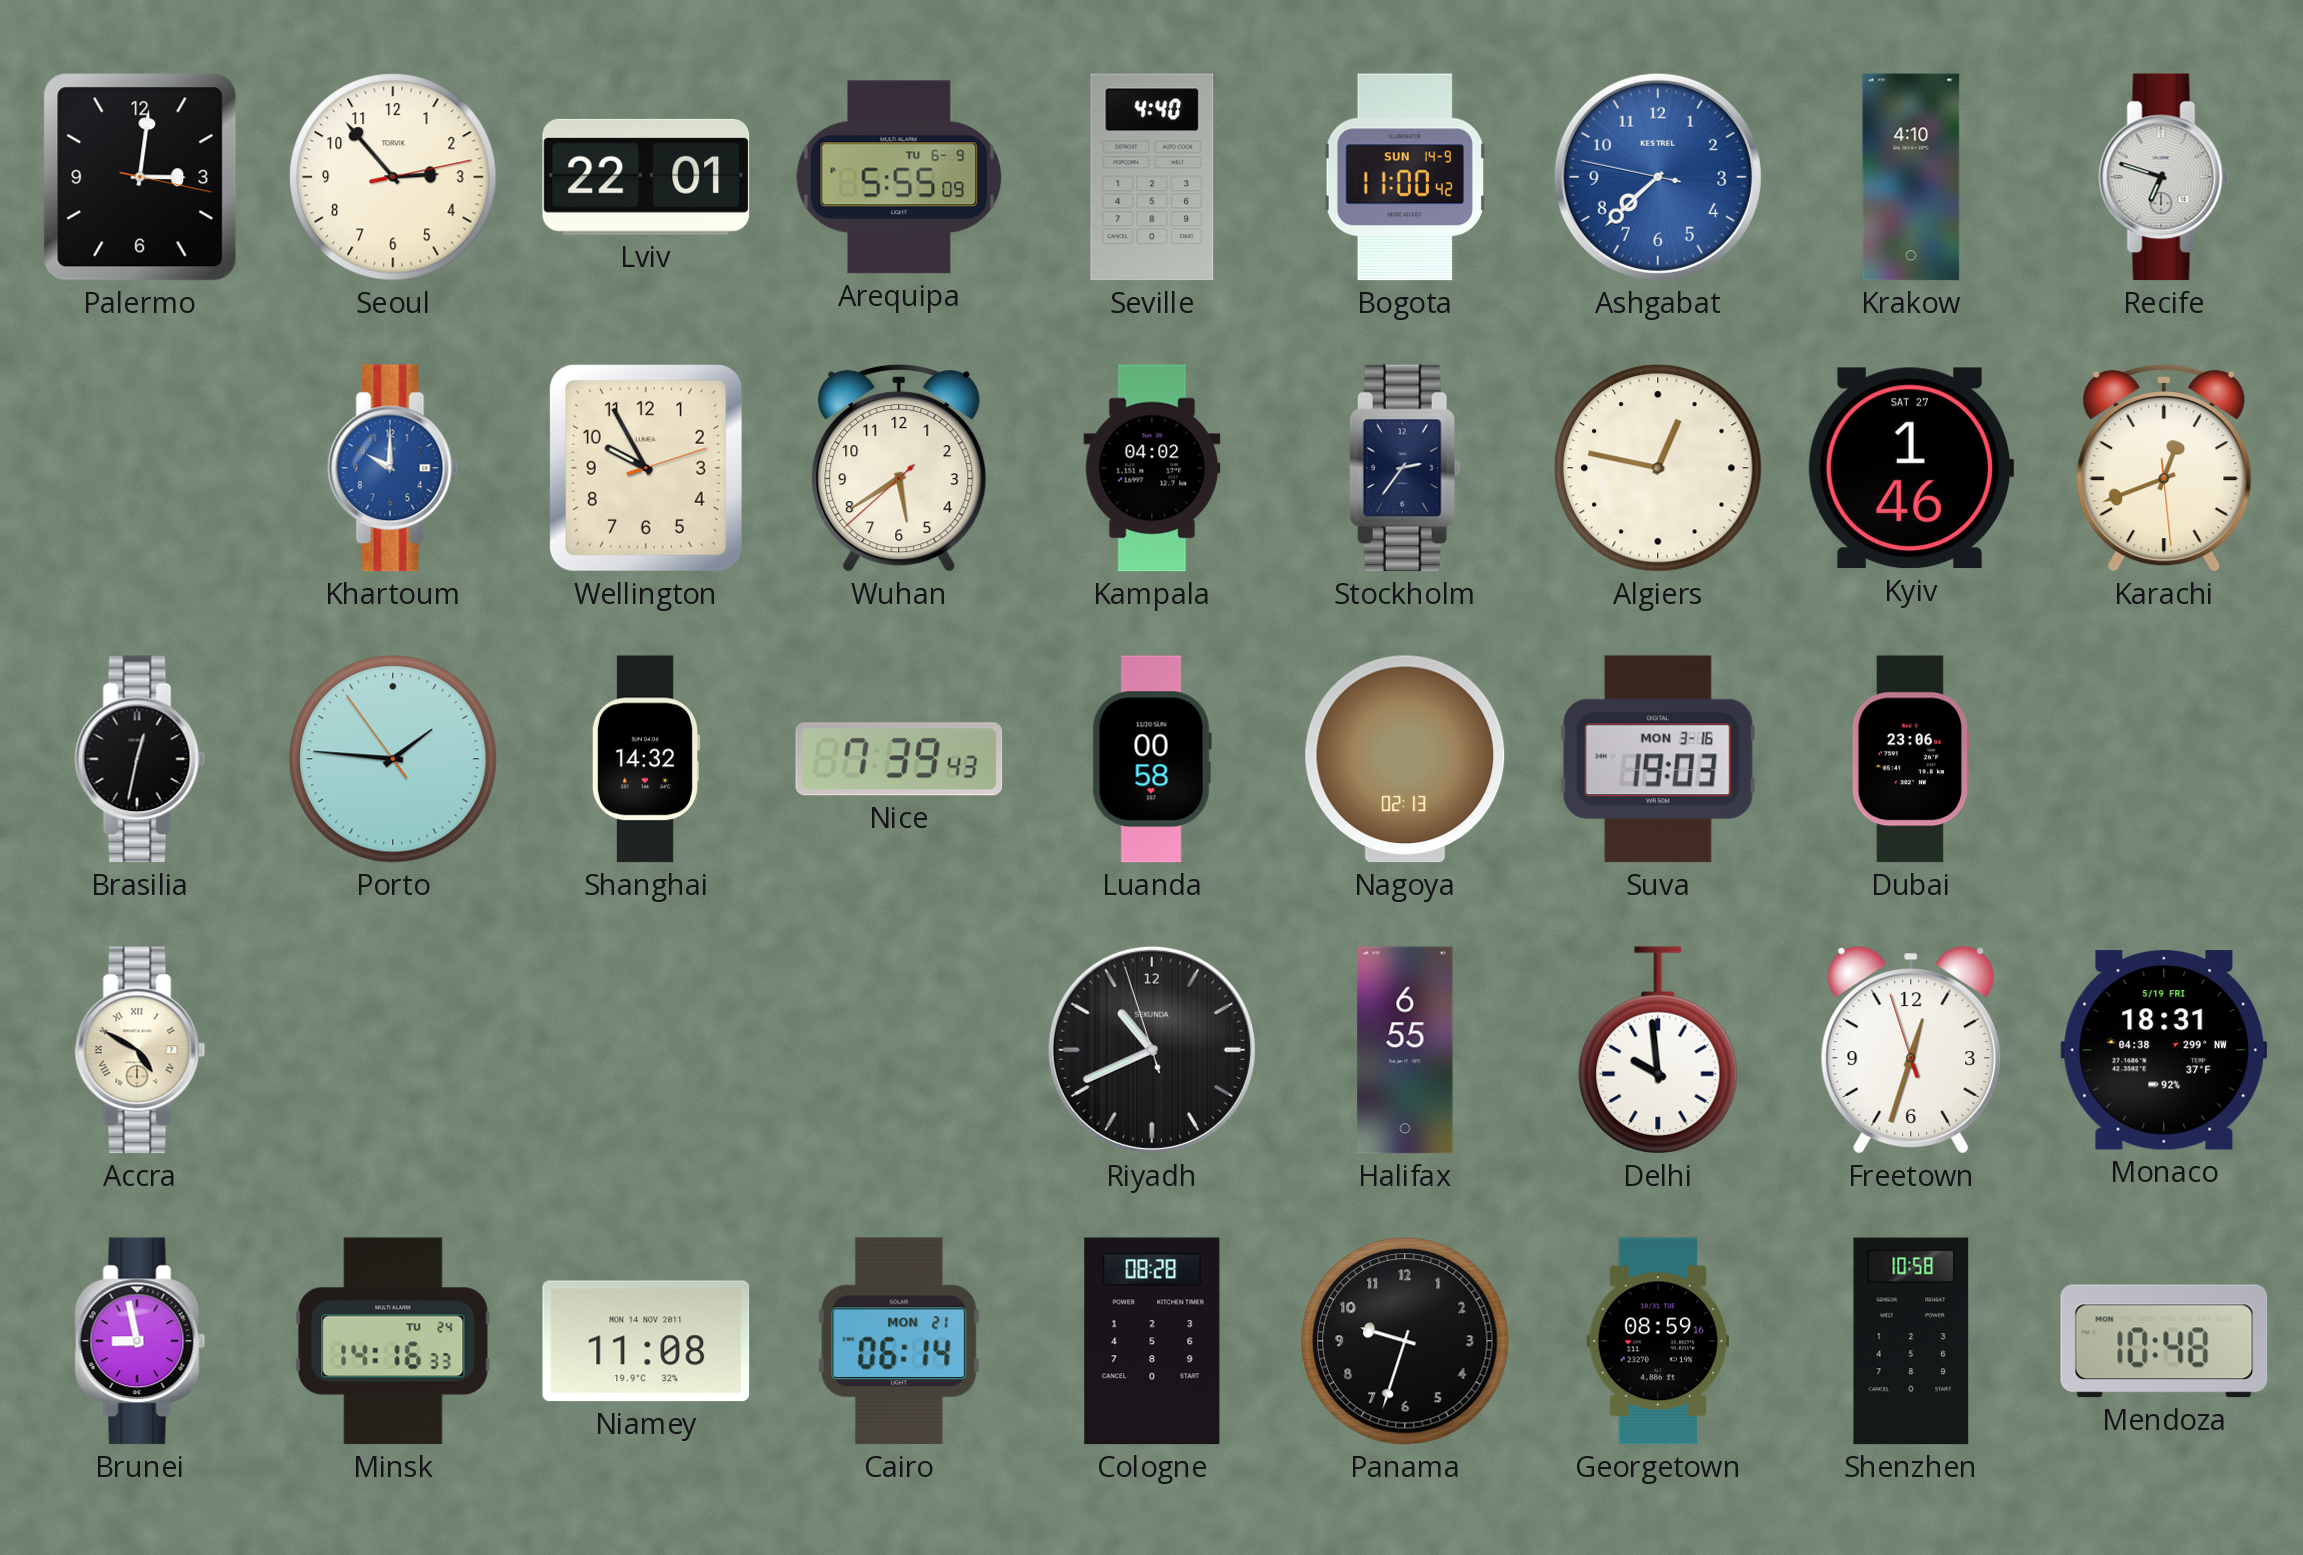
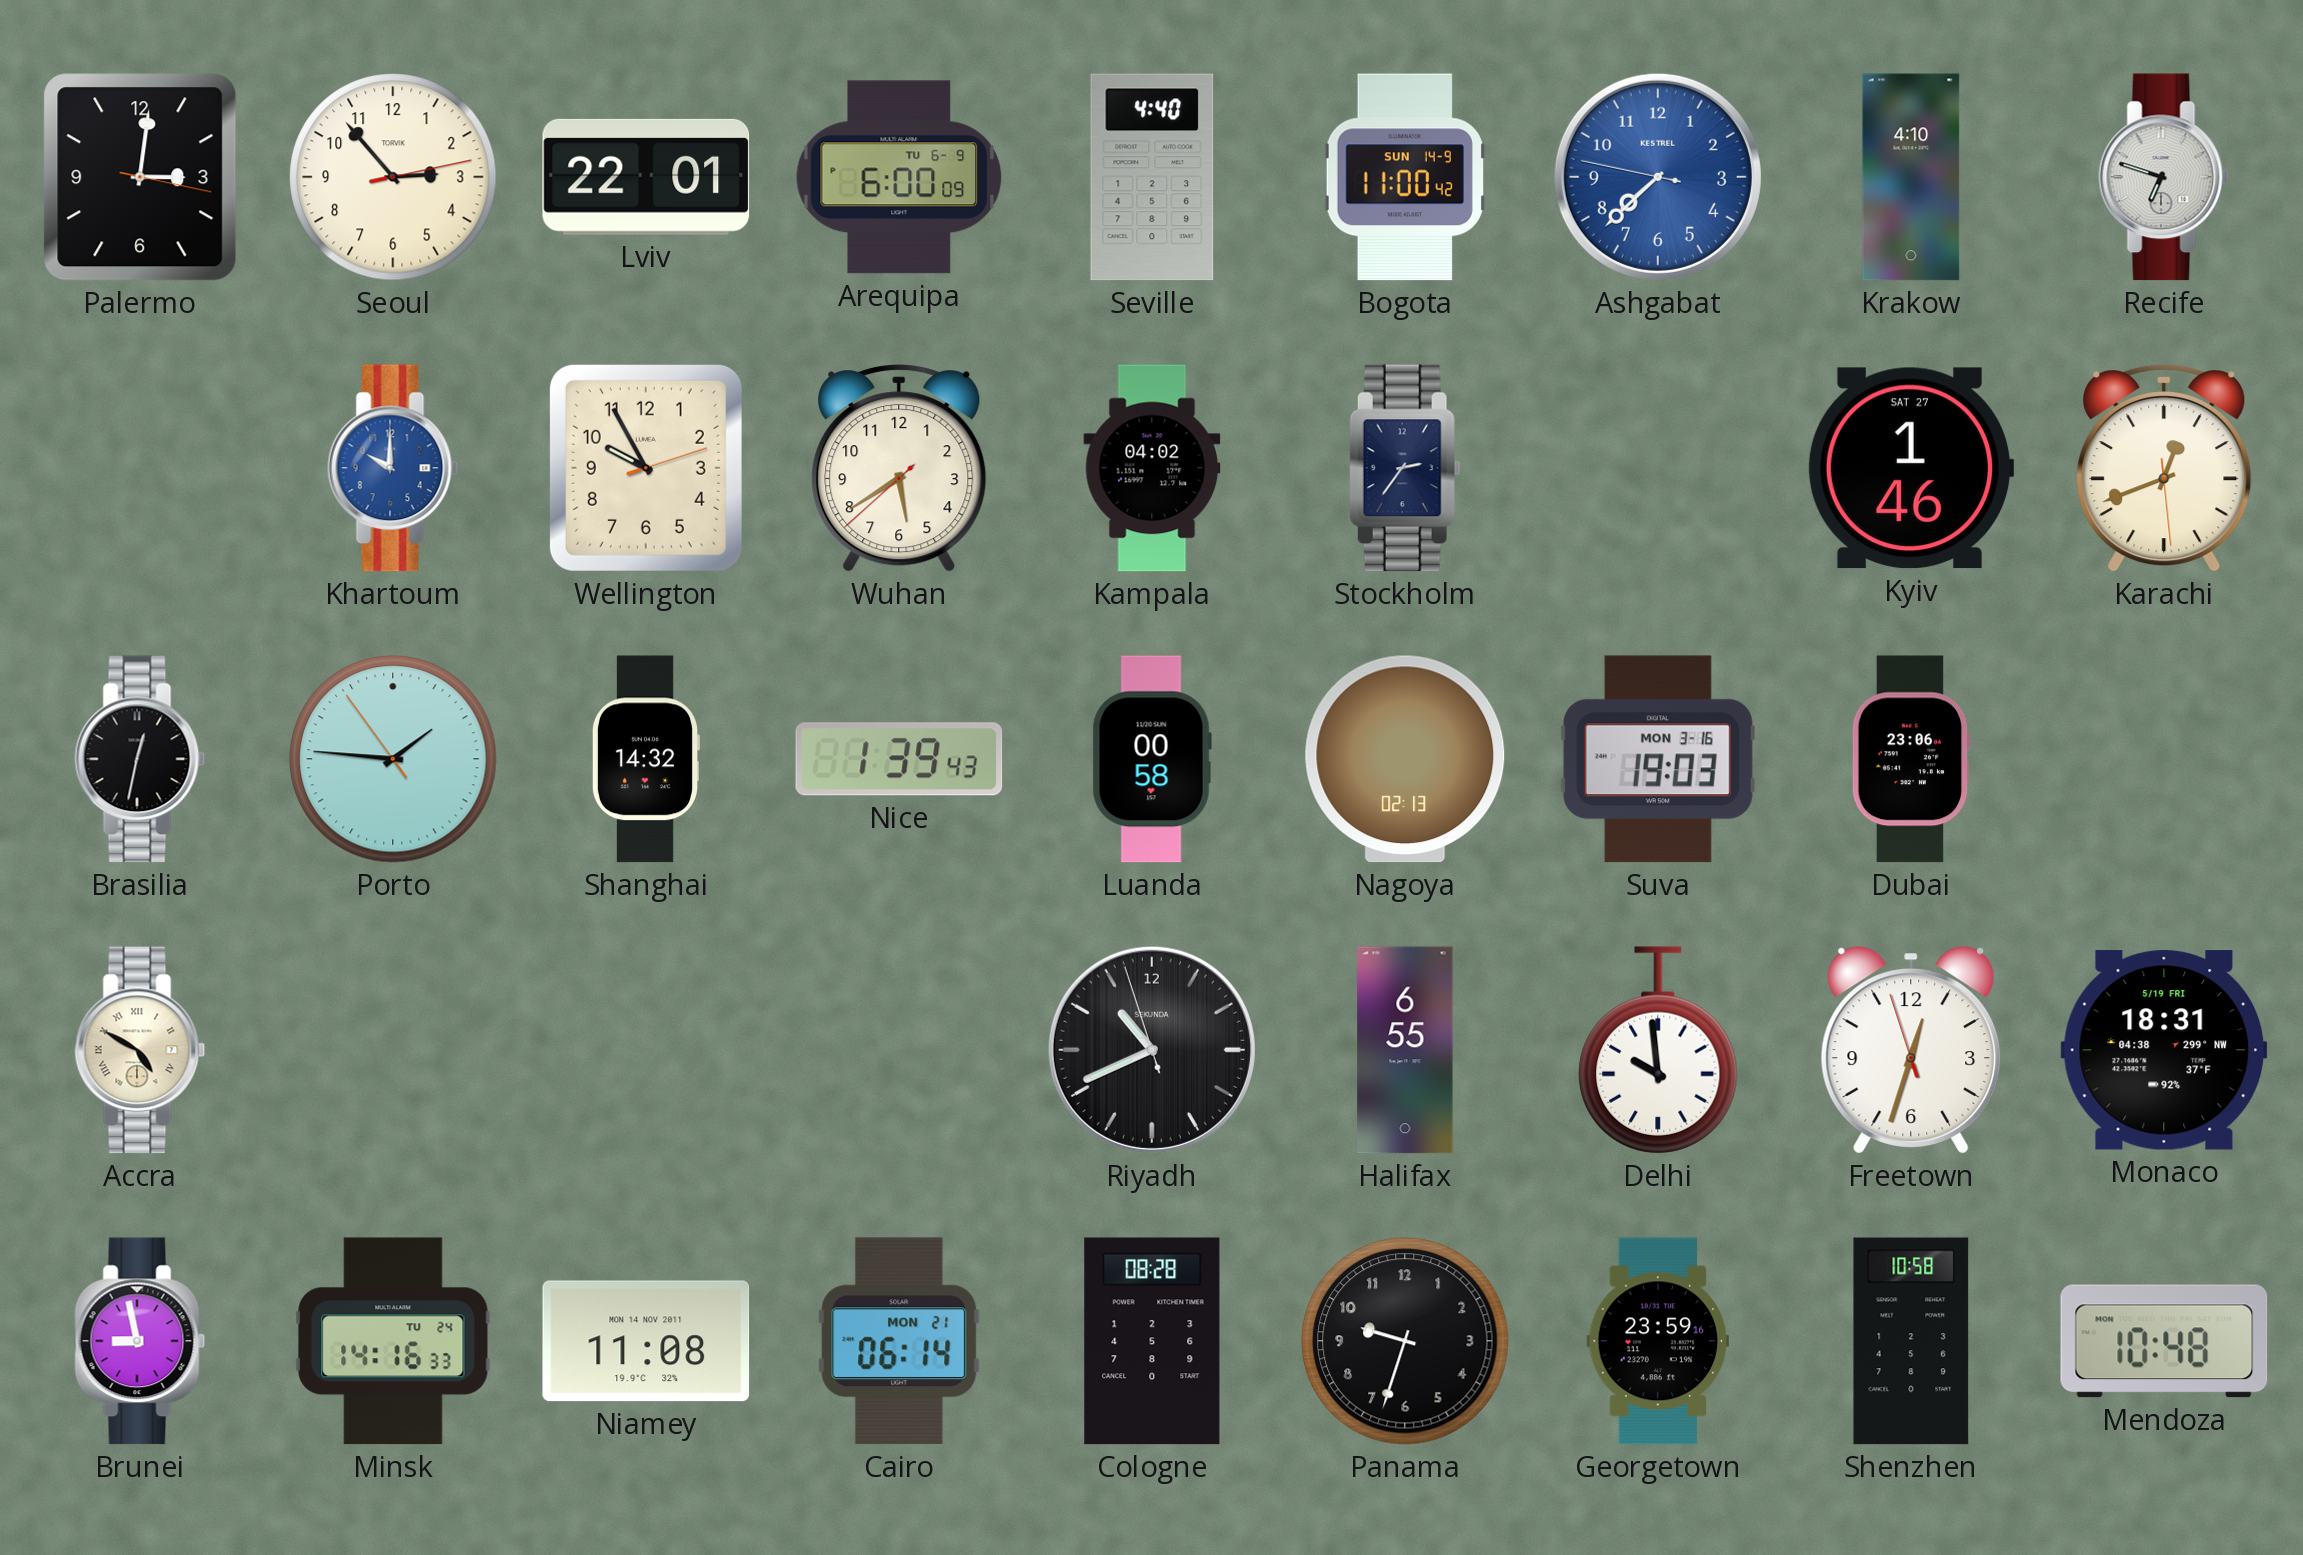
Arequipa: 5:55 -> 6:00
Algiers: 12:47 -> none
Nice: 7:39 -> 1:39
Georgetown: 08:59 -> 23:59
